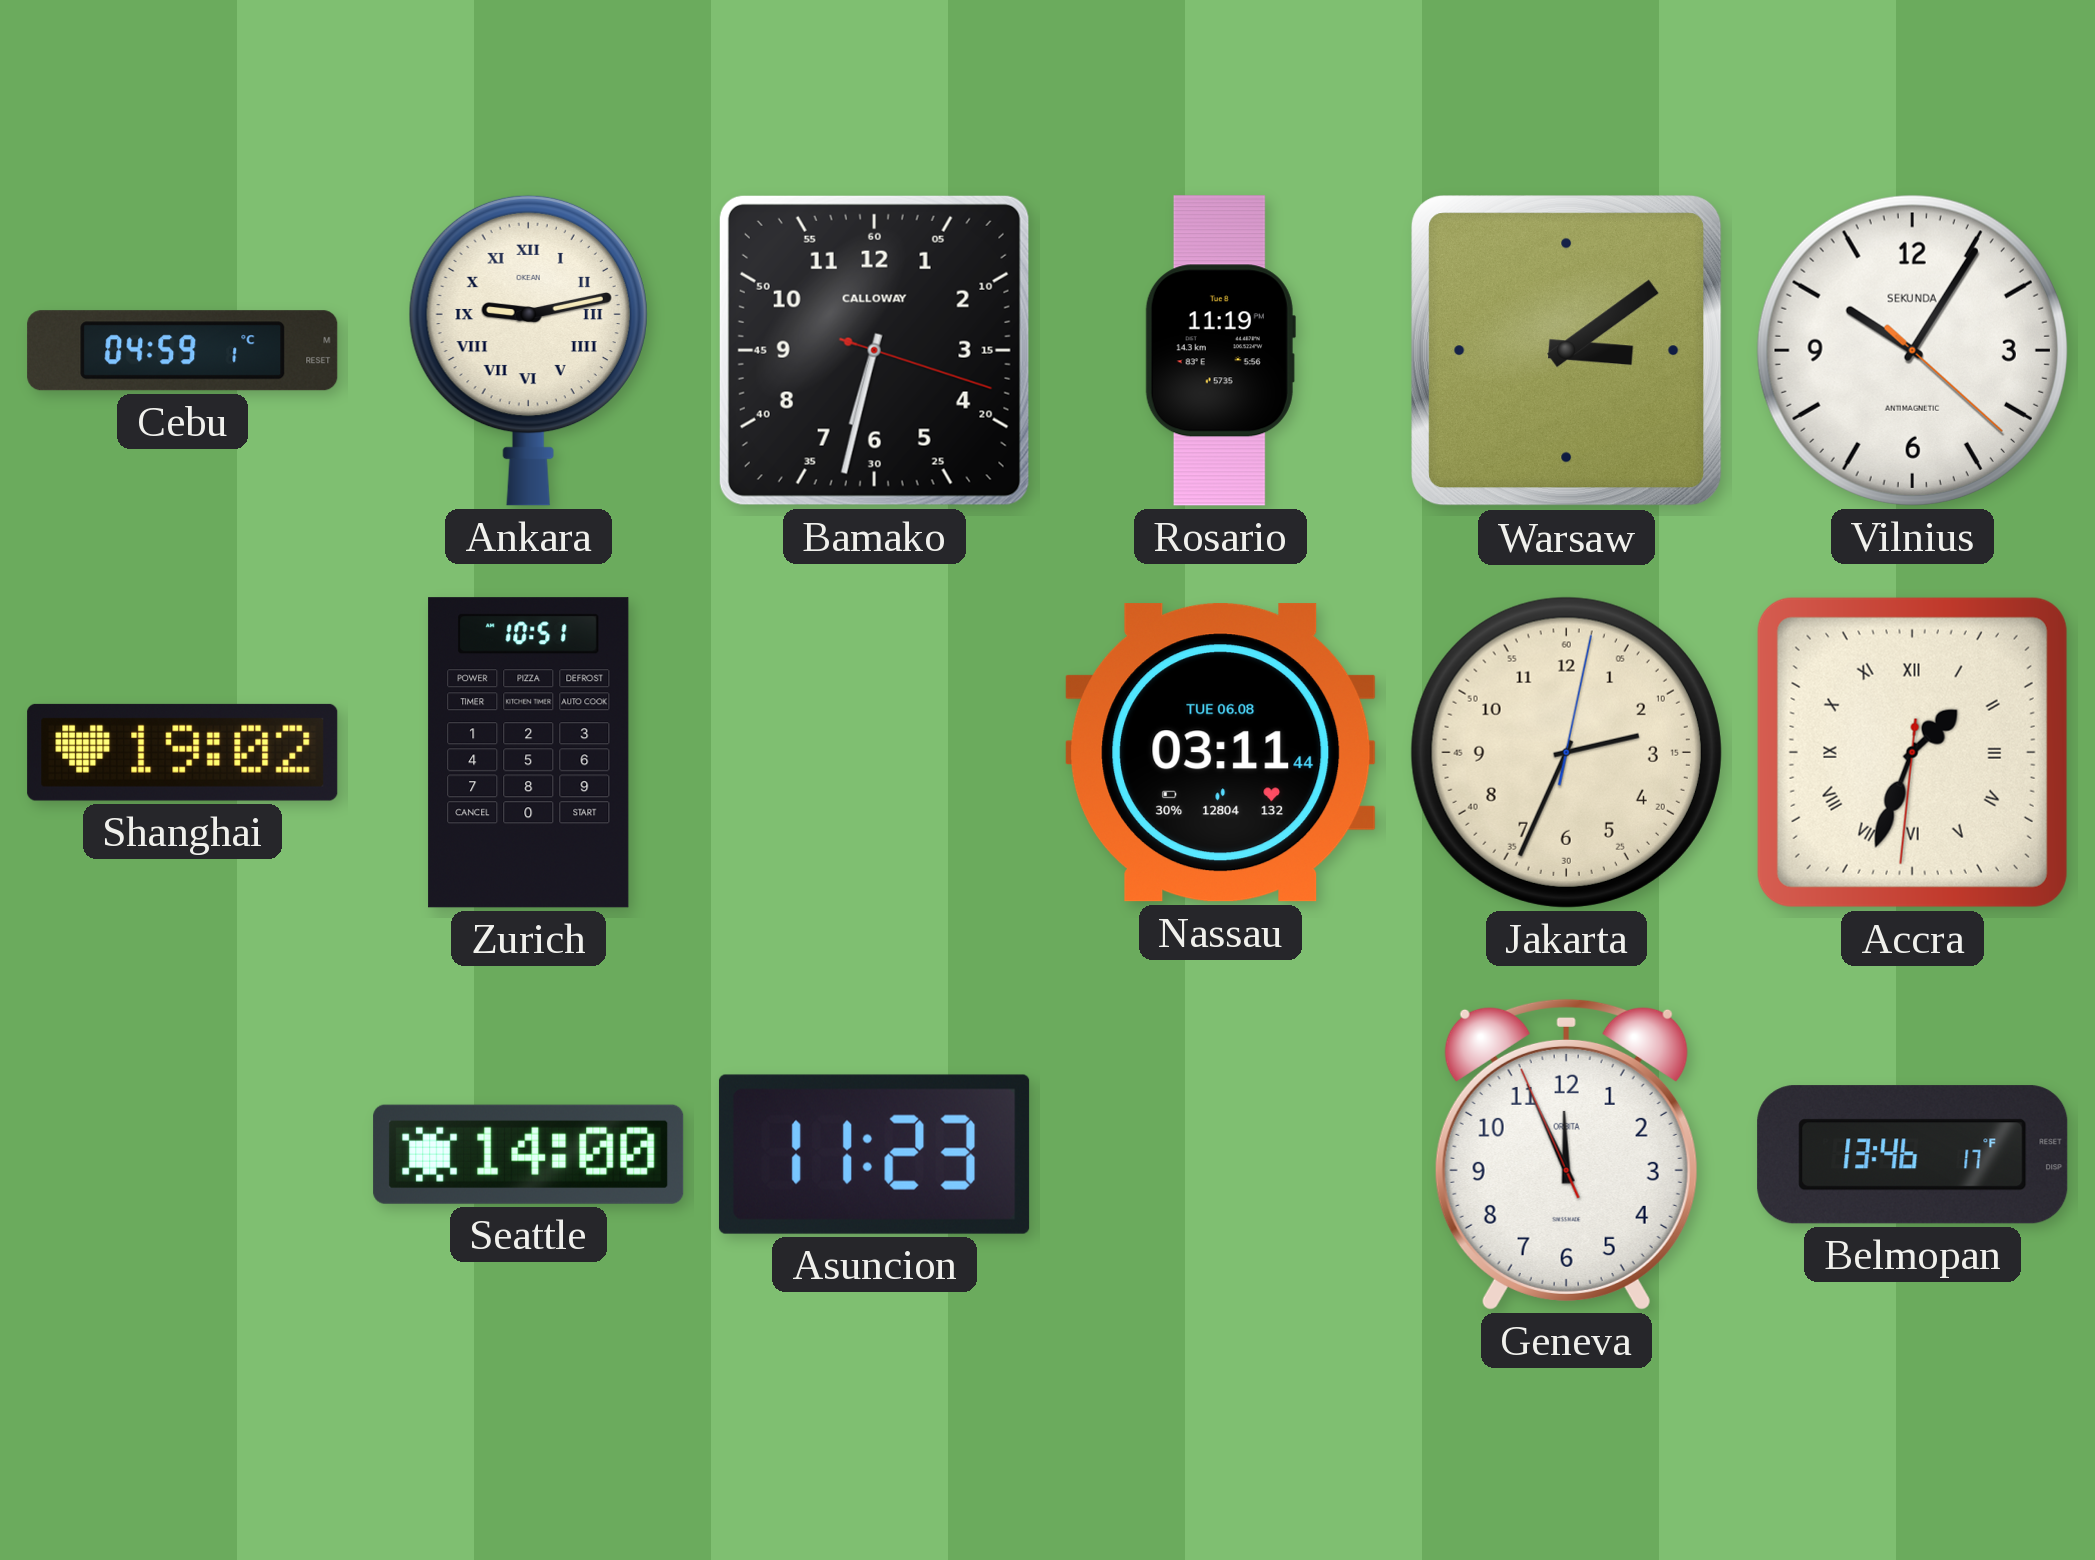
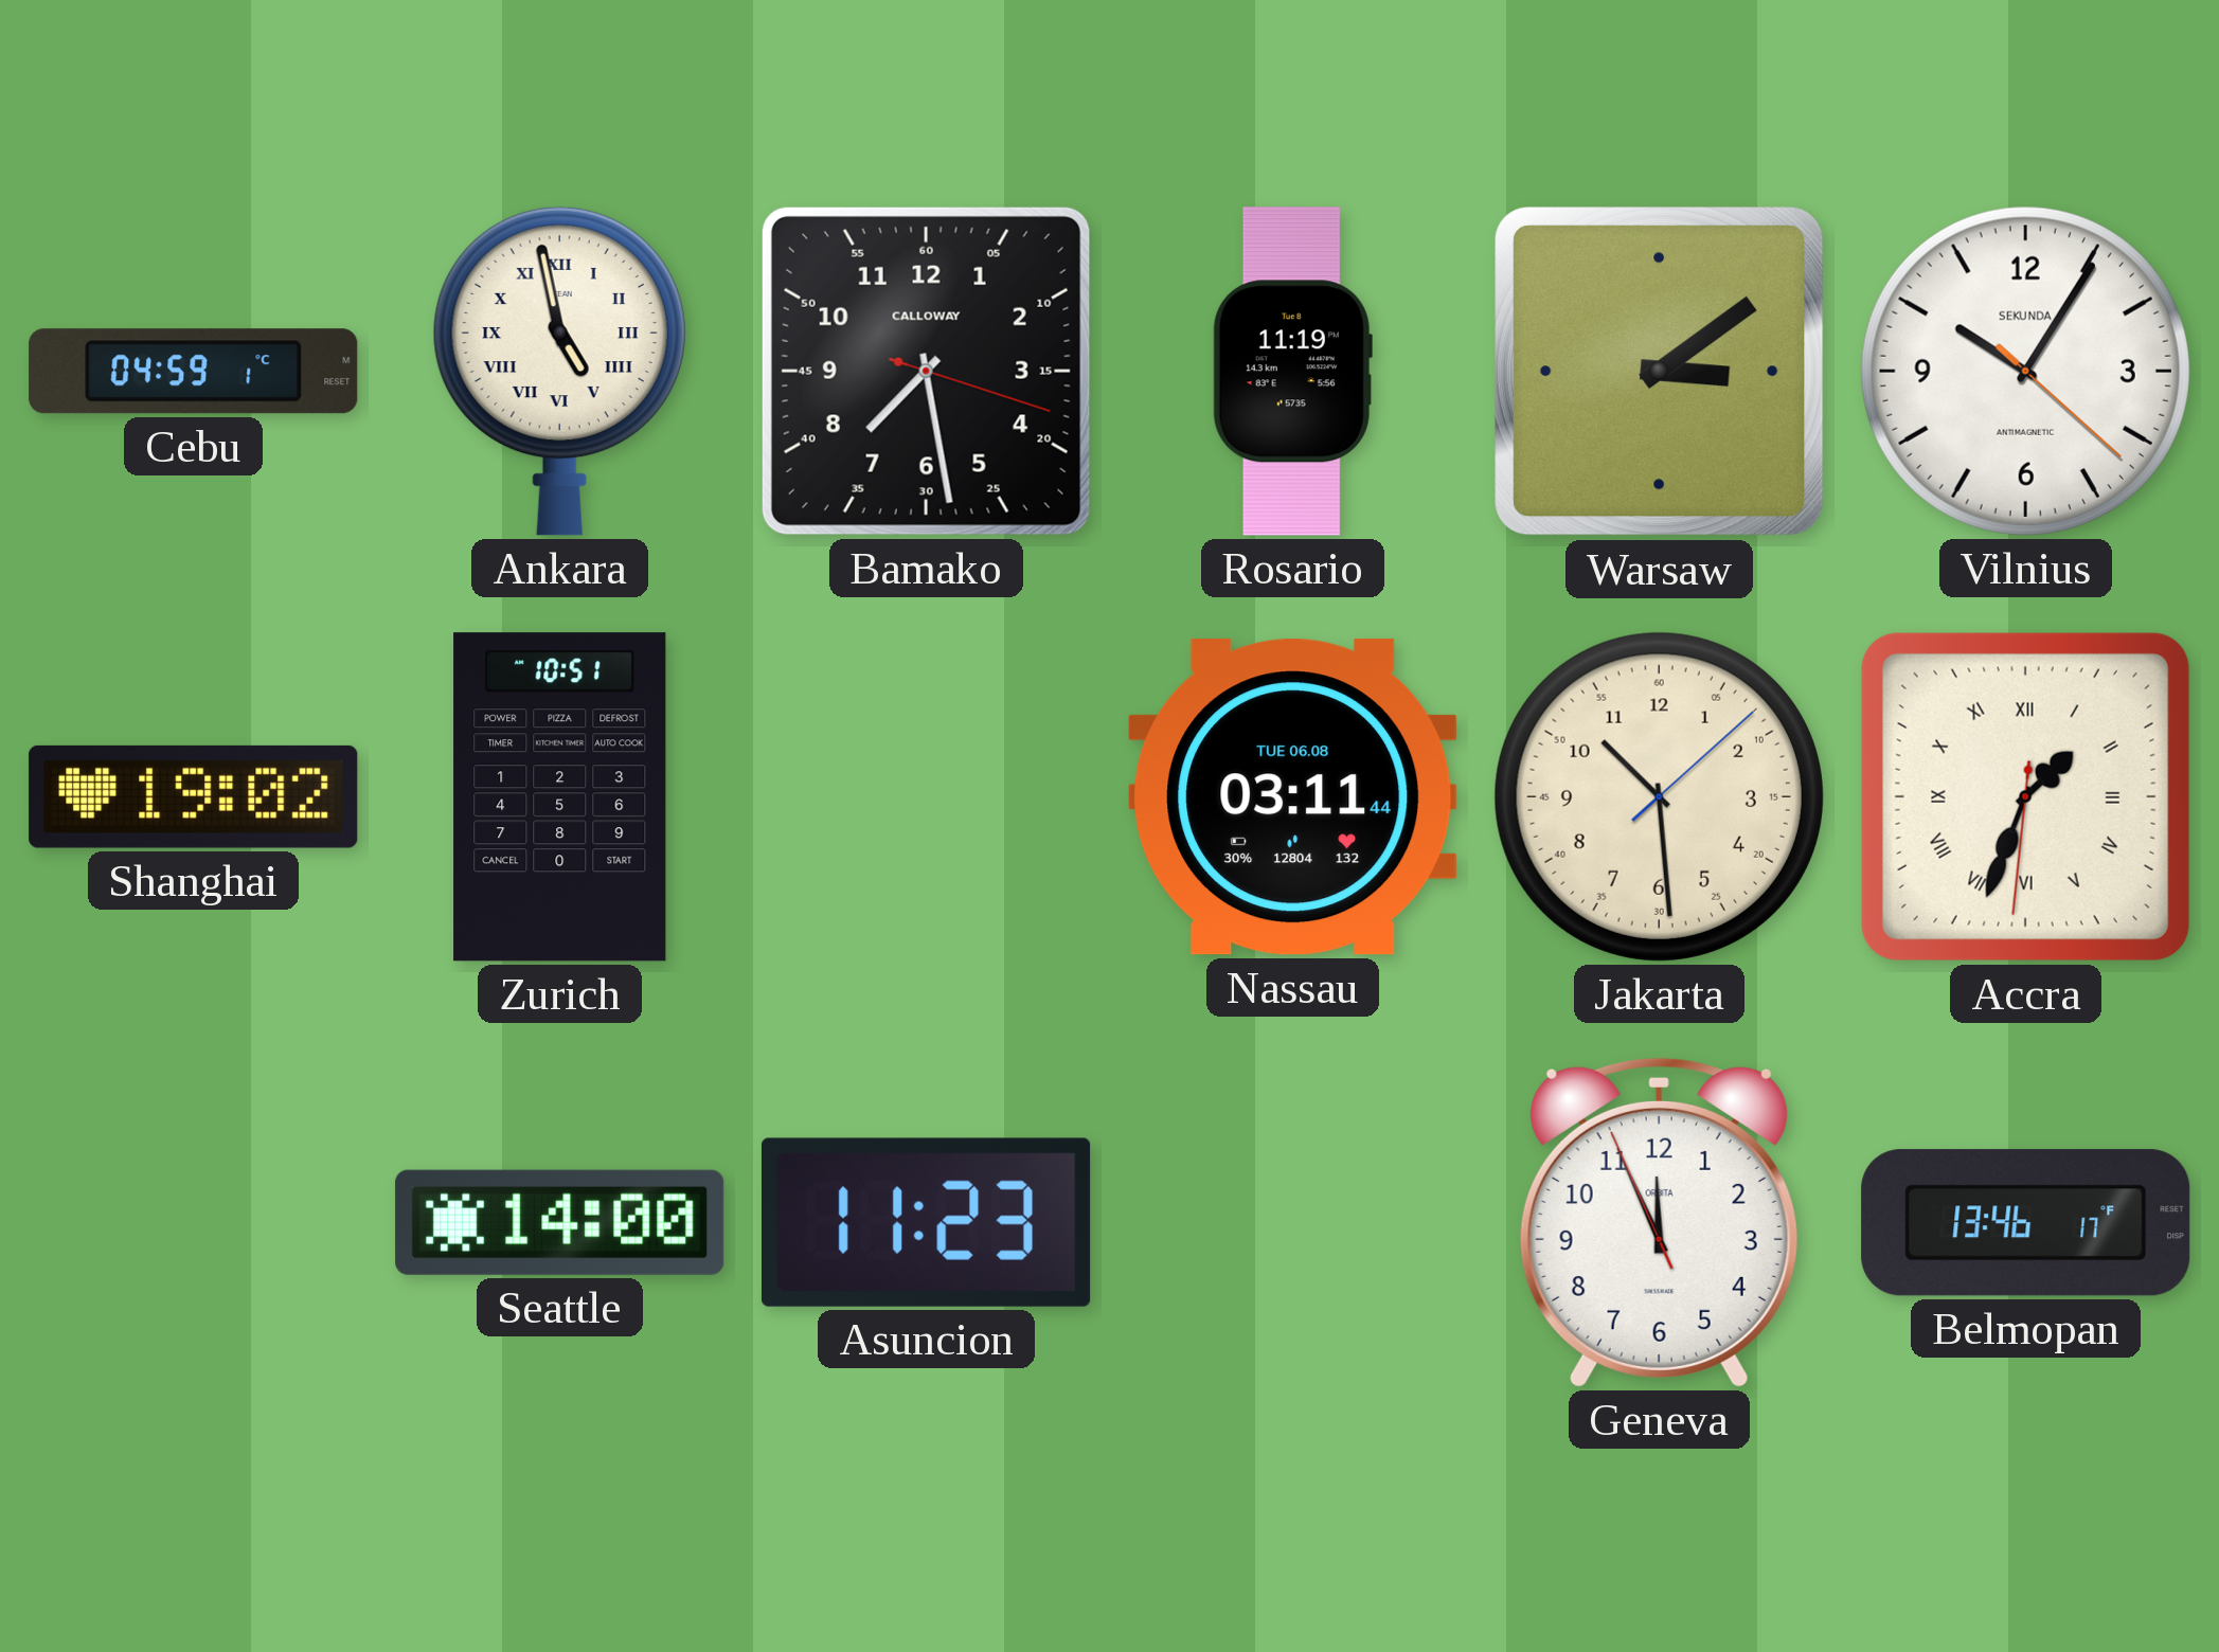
Ankara: 9:13 -> 4:58
Bamako: 6:32 -> 7:28
Jakarta: 2:34 -> 10:29
